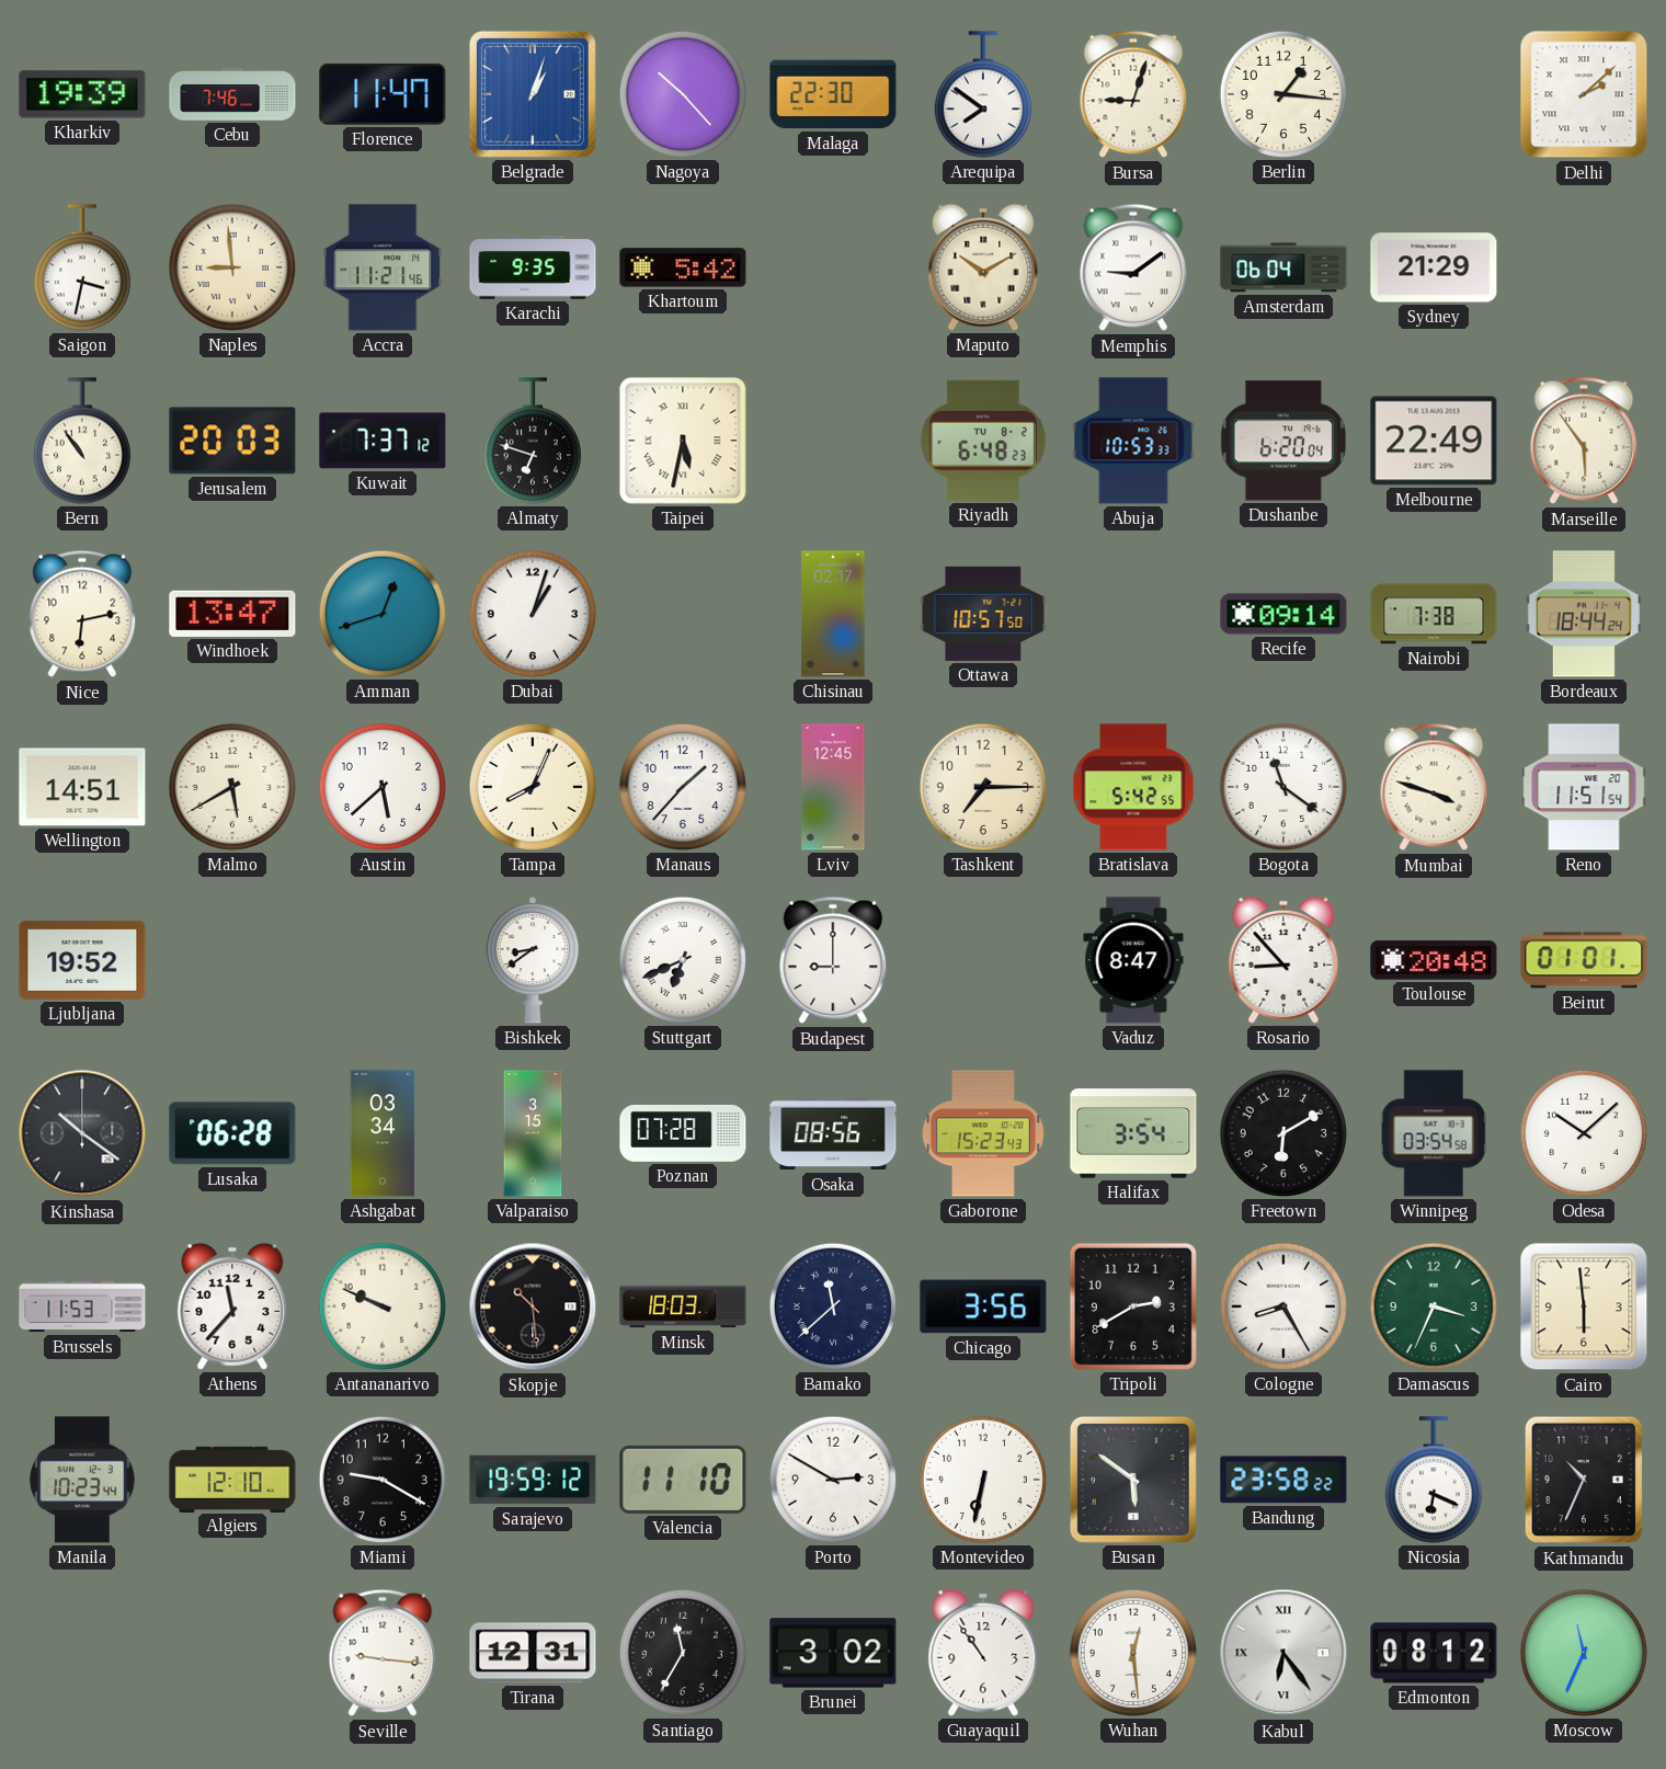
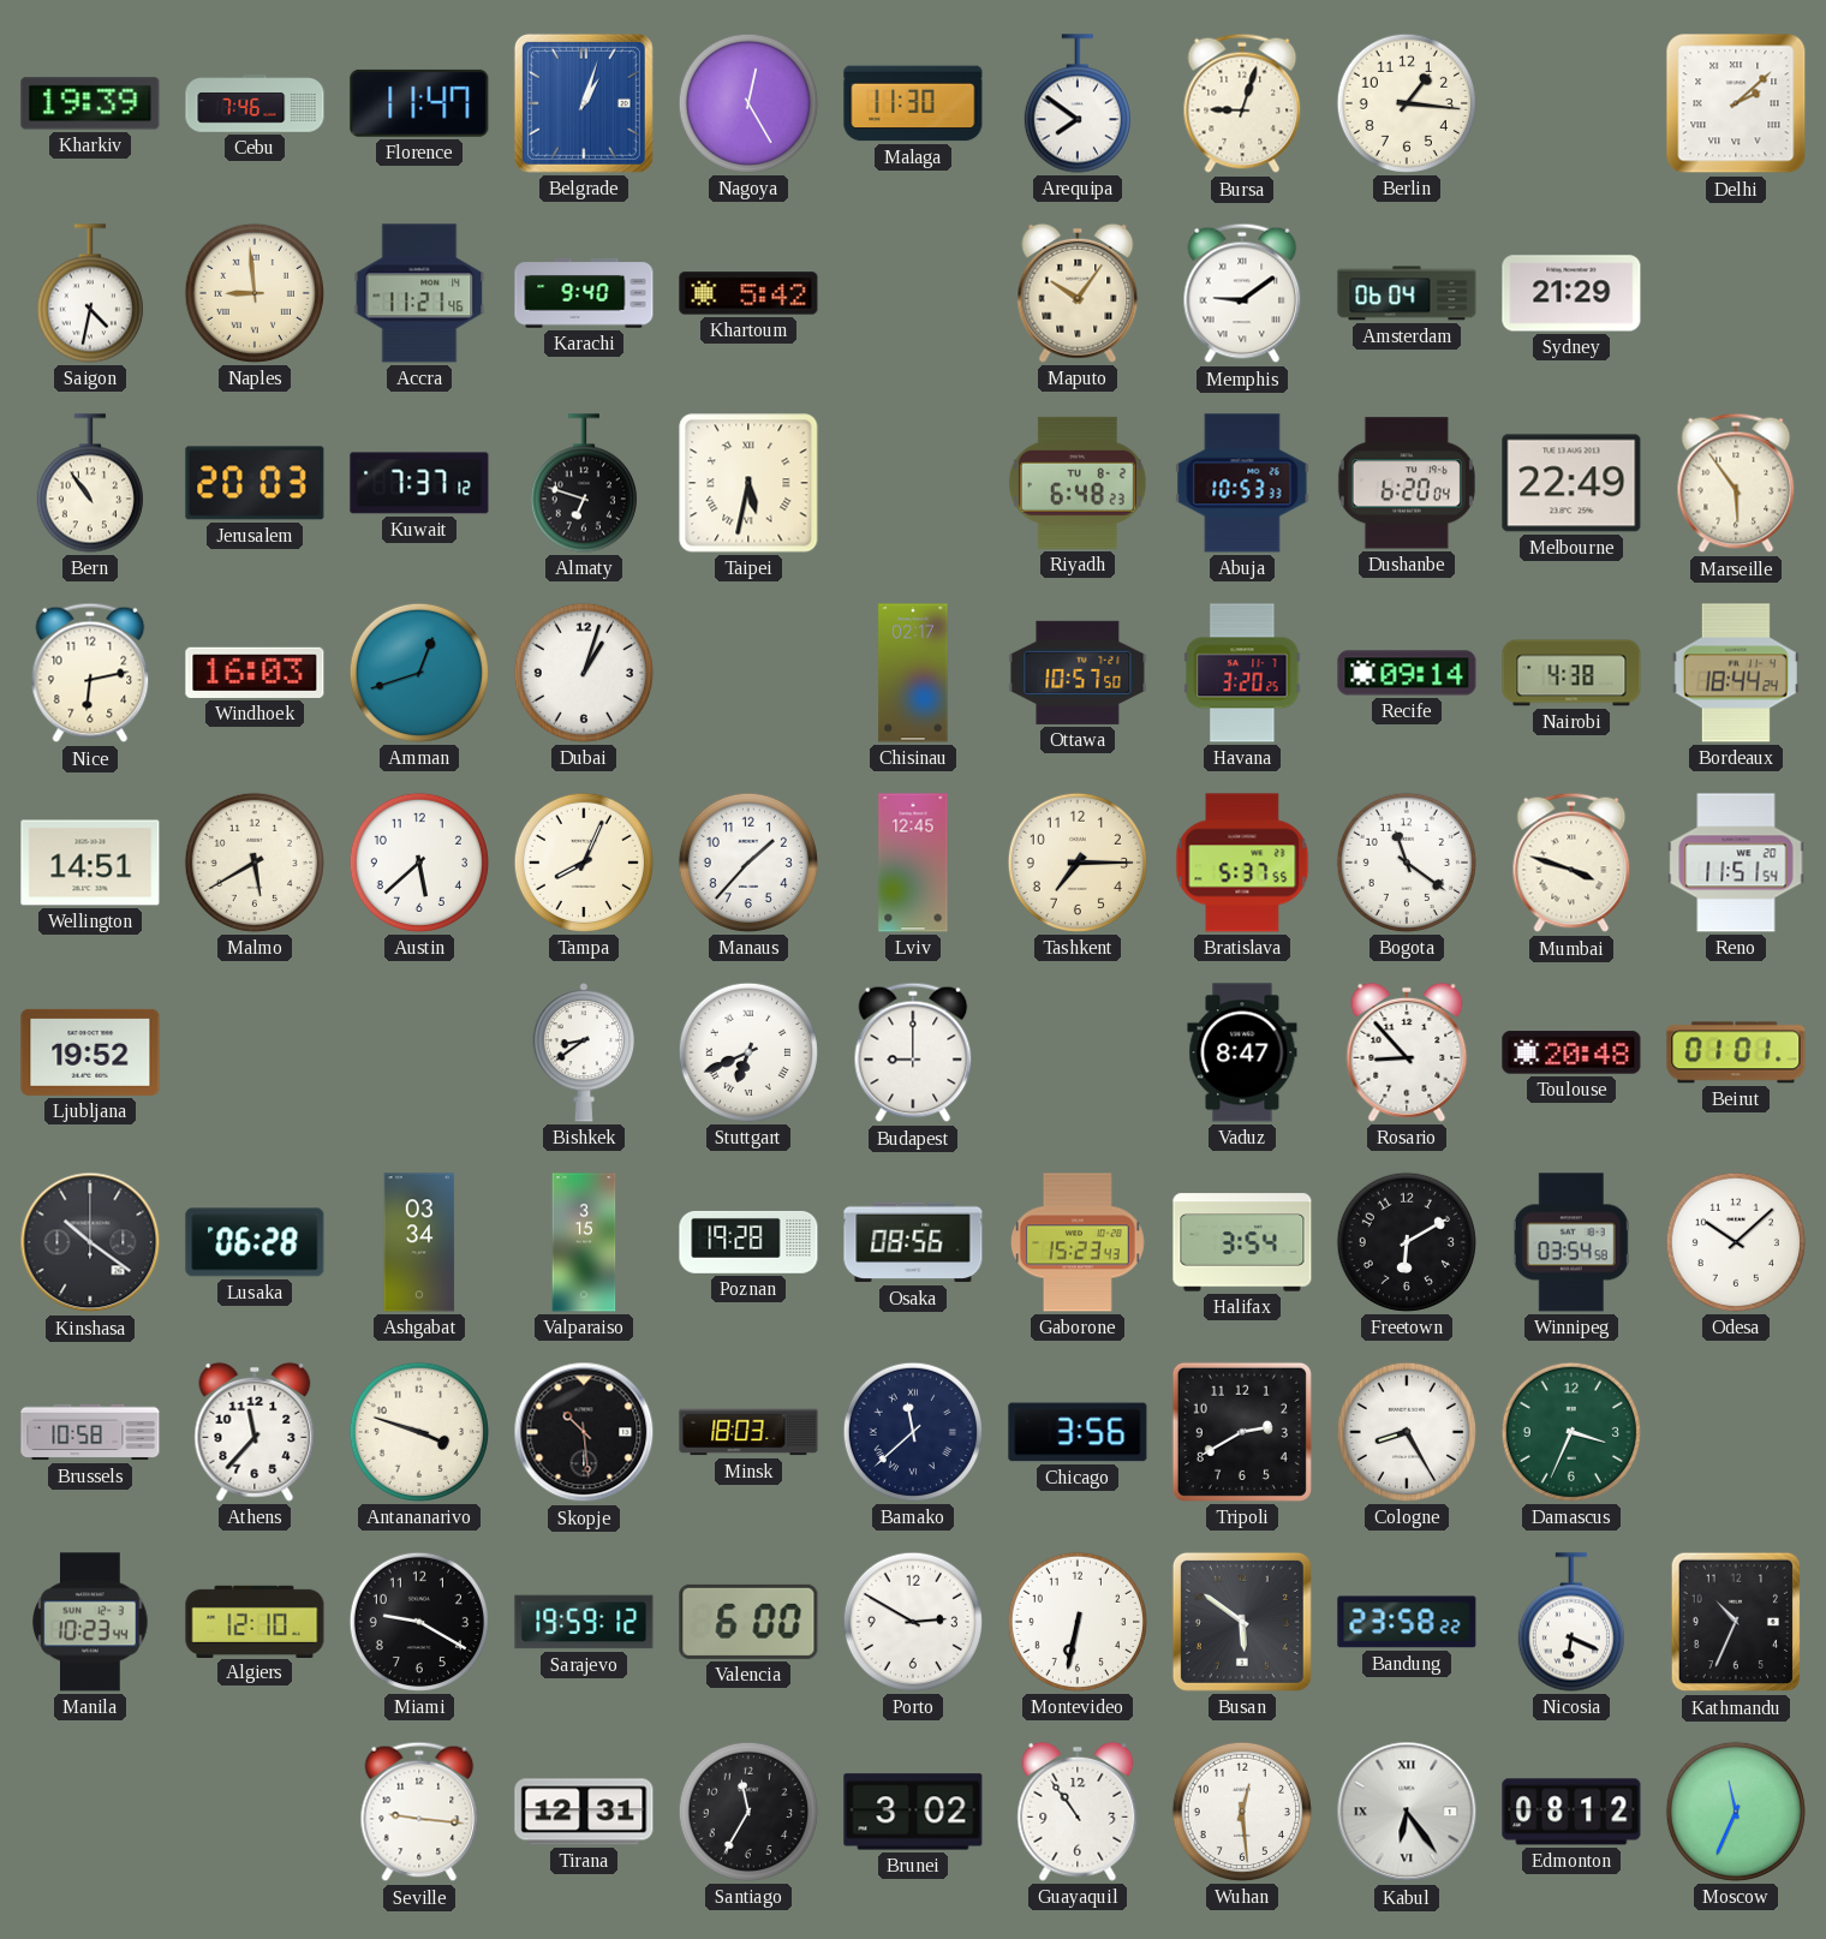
Nagoya: 10:23 -> 12:25
Malaga: 22:30 -> 11:30
Saigon: 3:32 -> 4:32
Karachi: 9:35 -> 9:40
Maputo: 10:10 -> 10:06
Windhoek: 13:47 -> 16:03
Havana: none -> 3:20
Nairobi: 7:38 -> 4:38
Bratislava: 5:42 -> 5:37
Poznan: 07:28 -> 19:28
Brussels: 11:53 -> 10:58
Antananarivo: 9:49 -> 3:48
Cairo: 5:59 -> none
Valencia: 11:10 -> 6:00
